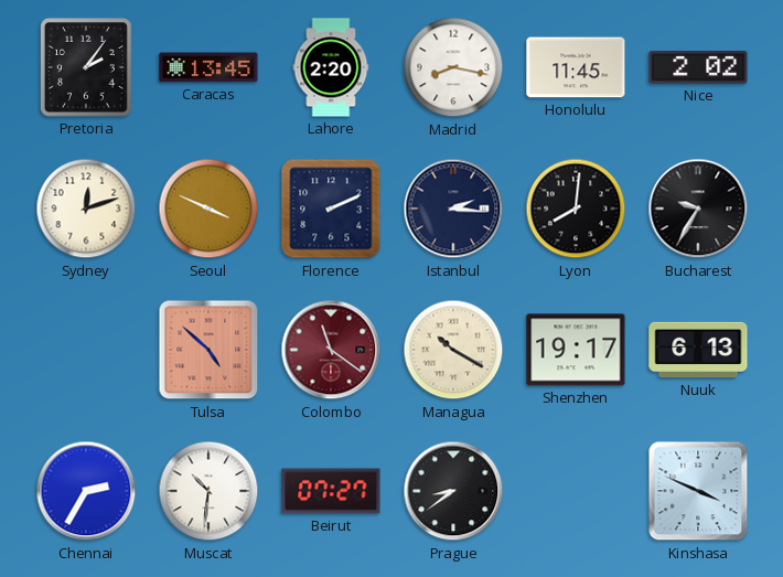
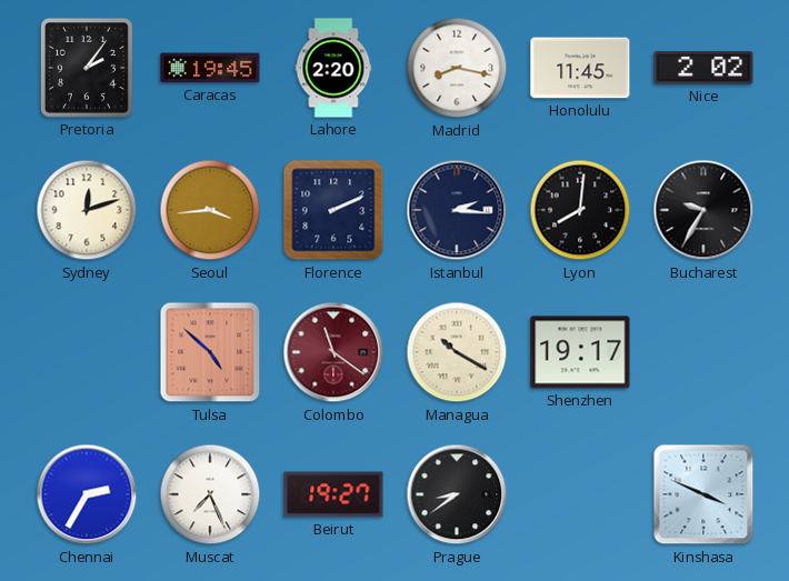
Caracas: 13:45 -> 19:45
Seoul: 3:49 -> 3:44
Nuuk: 6:13 -> none
Muscat: 10:31 -> 7:26
Beirut: 07:27 -> 19:27
